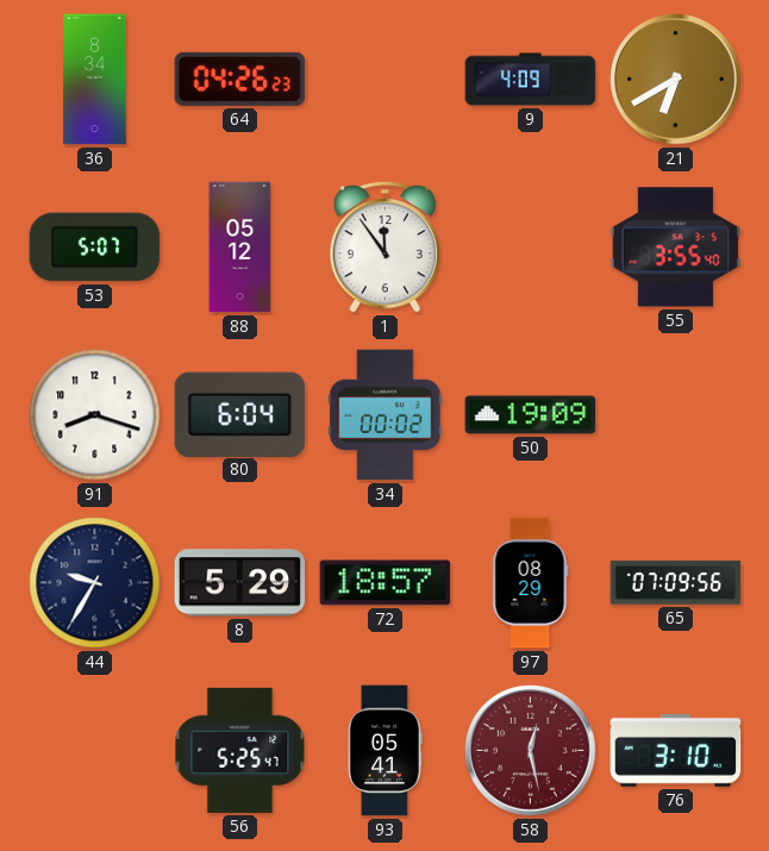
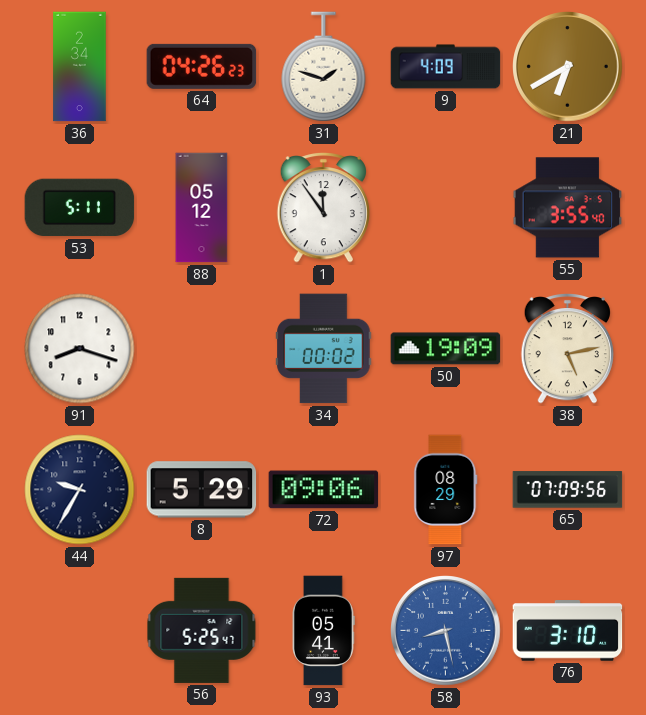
36: 8:34 -> 2:34
31: none -> 1:48
53: 5:07 -> 5:11
80: 6:04 -> none
38: none -> 5:13
72: 18:57 -> 09:06
58: 12:28 -> 8:28
58 dial: burgundy -> blue
